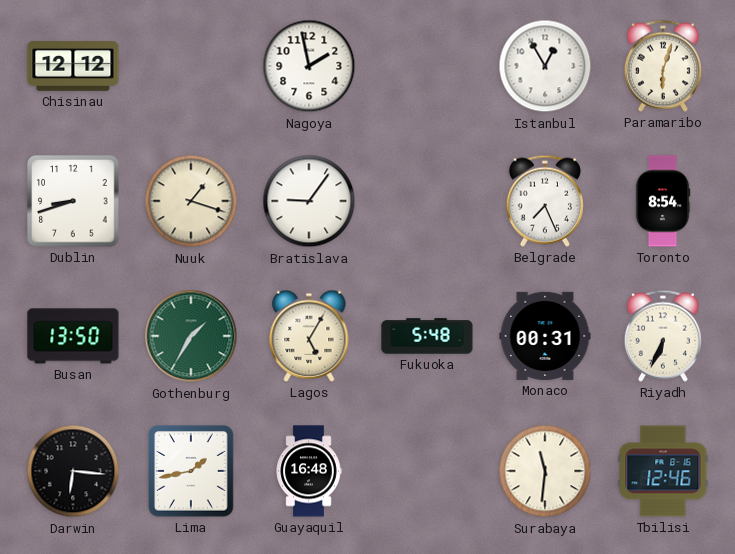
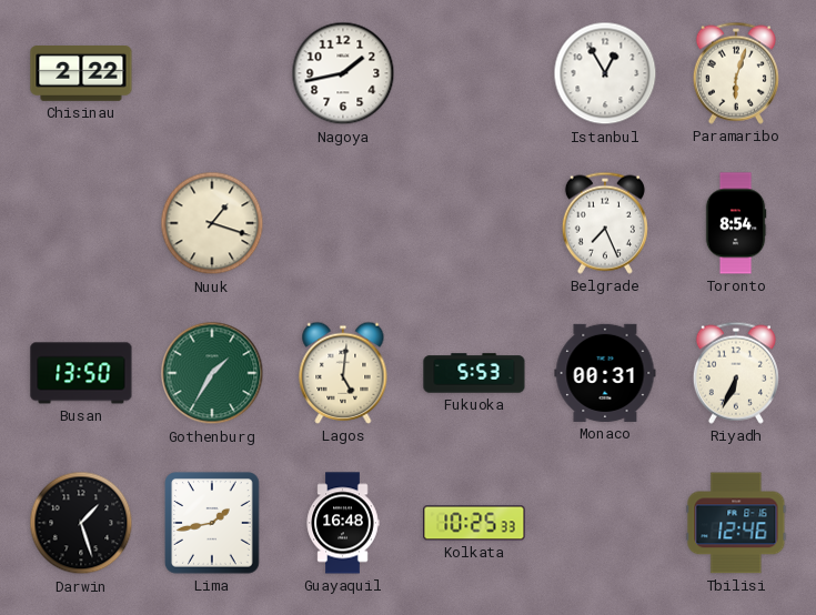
Chisinau: 12:12 -> 2:22
Nagoya: 1:58 -> 1:43
Dublin: 8:42 -> none
Bratislava: 9:06 -> none
Lagos: 5:05 -> 5:01
Fukuoka: 5:48 -> 5:53
Darwin: 6:16 -> 1:27
Kolkata: none -> 10:25
Surabaya: 11:31 -> none
